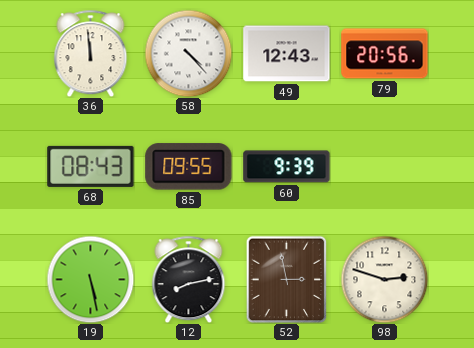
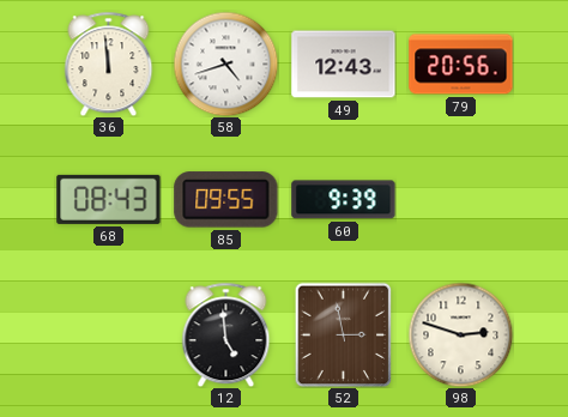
58: 4:23 -> 4:42
19: 5:28 -> none
12: 8:13 -> 4:59
